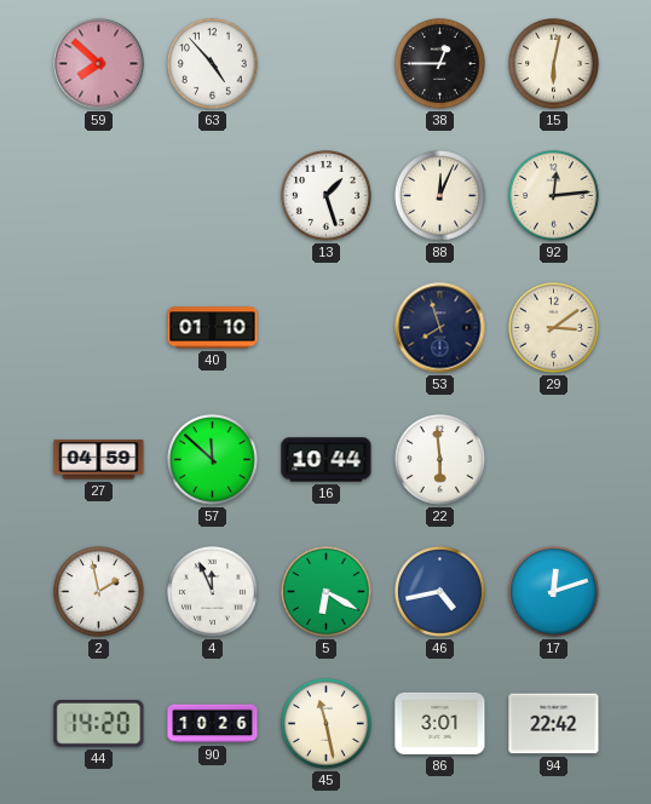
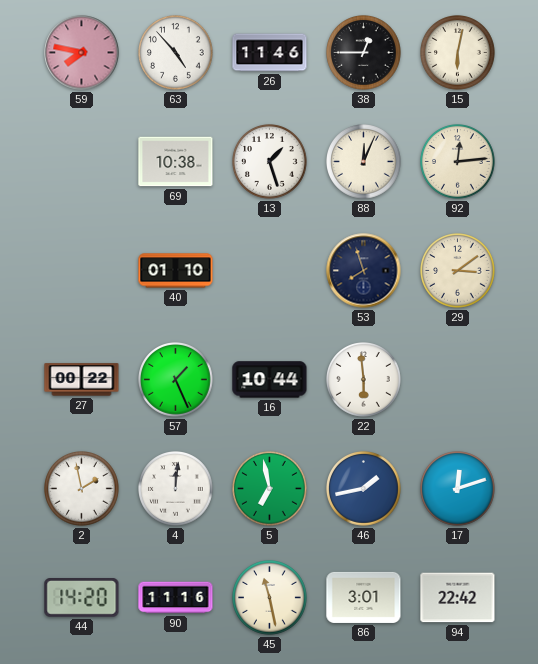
59: 7:52 -> 7:47
26: none -> 11:46
69: none -> 10:38
27: 04:59 -> 00:22
57: 11:52 -> 1:26
4: 11:56 -> 12:01
5: 6:20 -> 6:58
46: 4:43 -> 1:43
90: 10:26 -> 11:16
